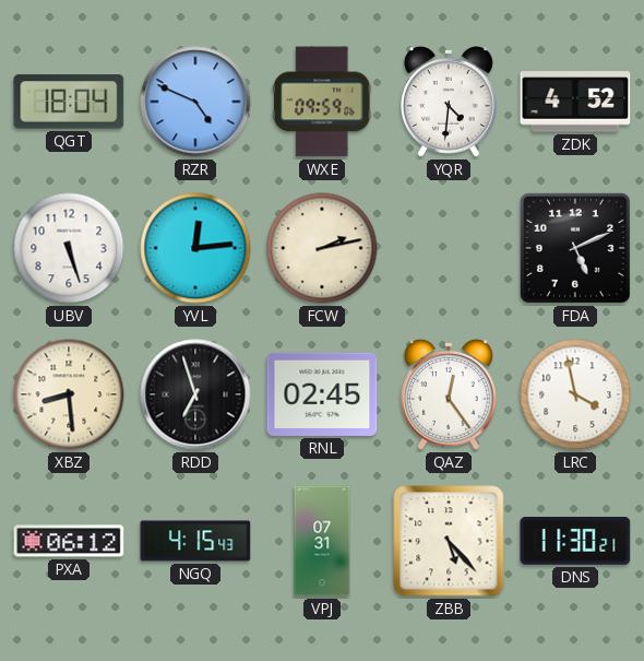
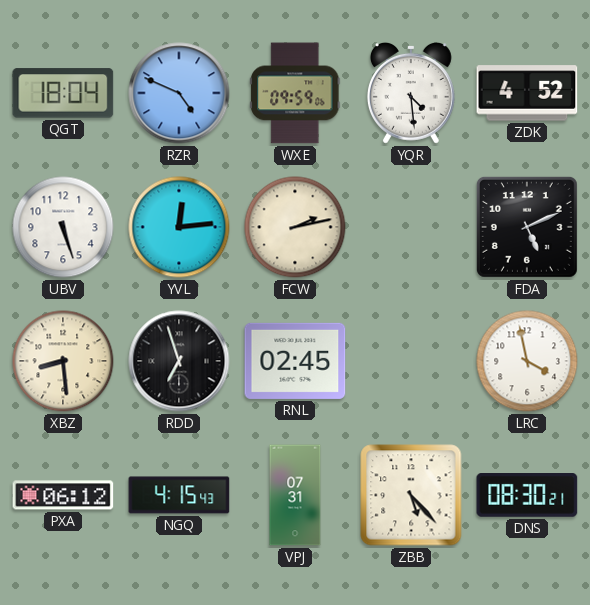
YQR: 4:31 -> 4:29
QAZ: 12:24 -> none
DNS: 11:30 -> 08:30
